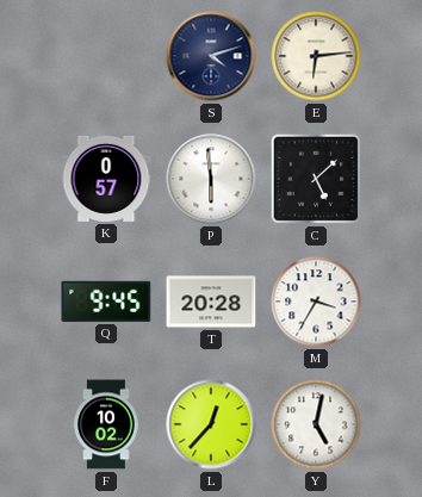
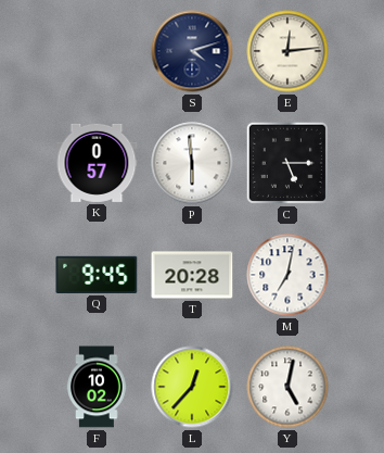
E: 6:14 -> 12:14
C: 5:08 -> 5:15
M: 3:35 -> 7:02
